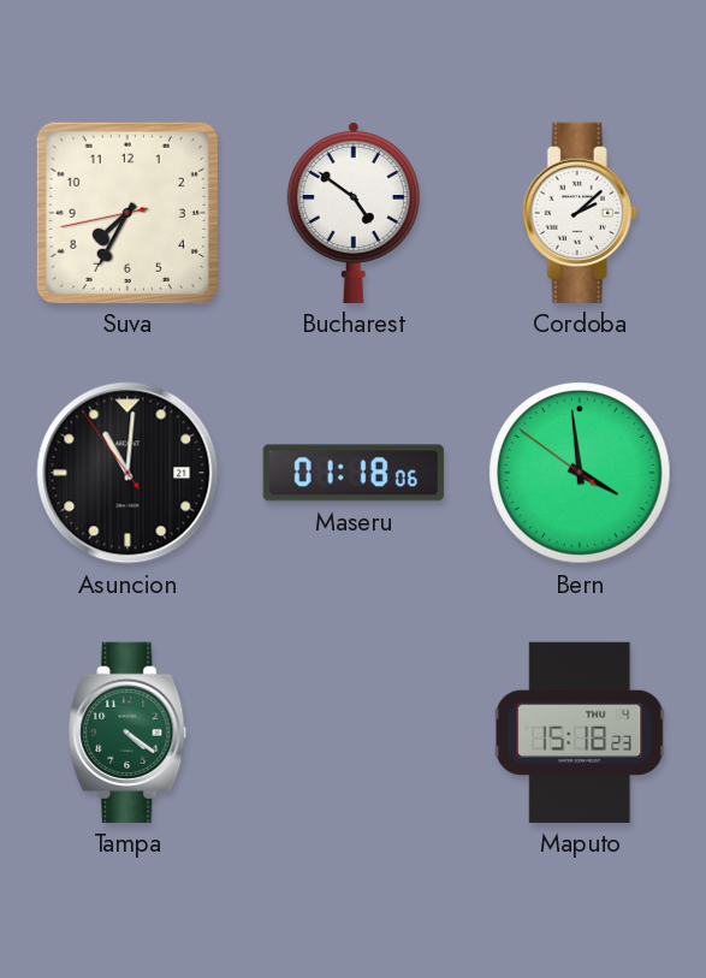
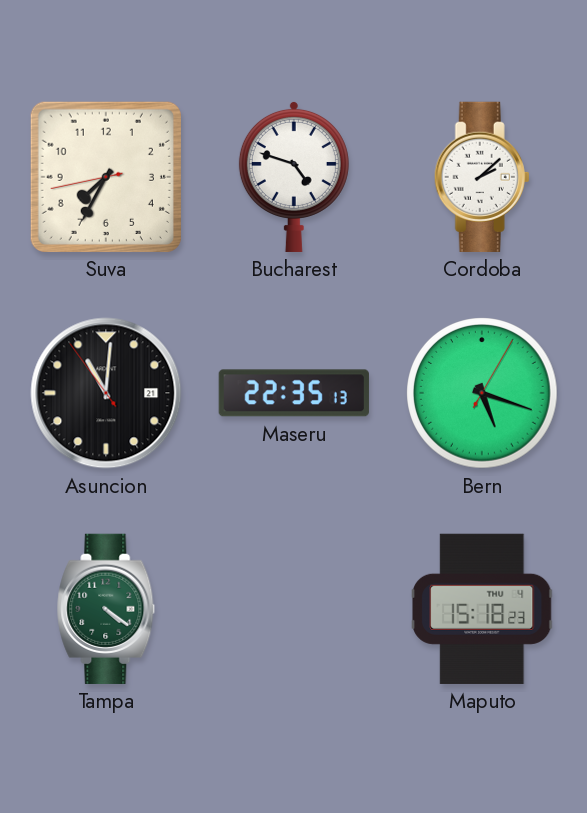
Bucharest: 4:51 -> 4:48
Maseru: 01:18 -> 22:35
Bern: 3:58 -> 5:18
